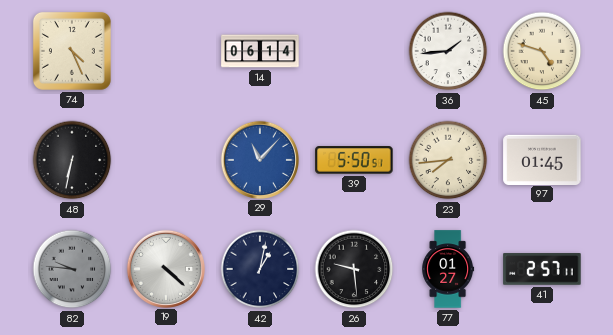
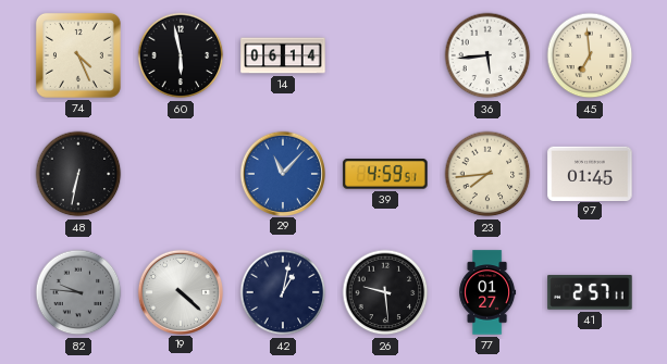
60: none -> 5:58
36: 1:44 -> 5:44
45: 4:48 -> 6:59
39: 5:50 -> 4:59
